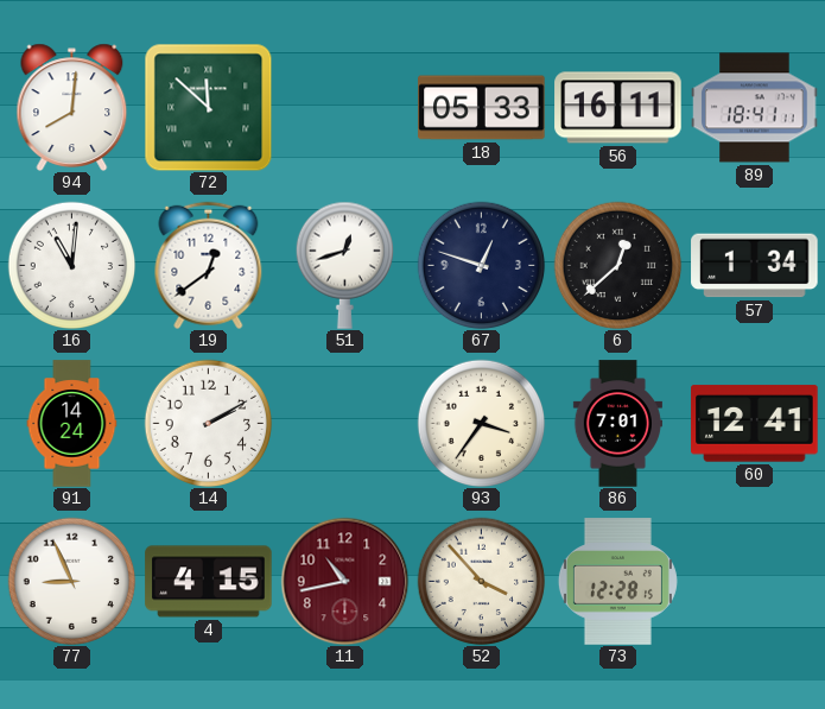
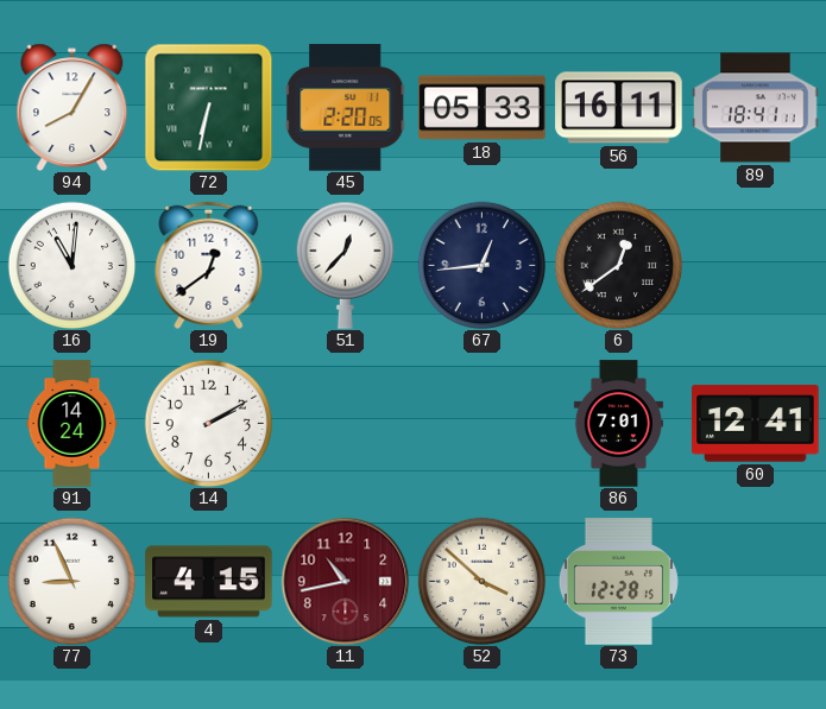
94: 8:01 -> 8:05
72: 11:52 -> 6:32
45: none -> 2:20
51: 12:42 -> 12:37
67: 12:48 -> 12:44
6: 12:38 -> 12:39
57: 1:34 -> none
93: 3:36 -> none
52: 3:53 -> 3:52
